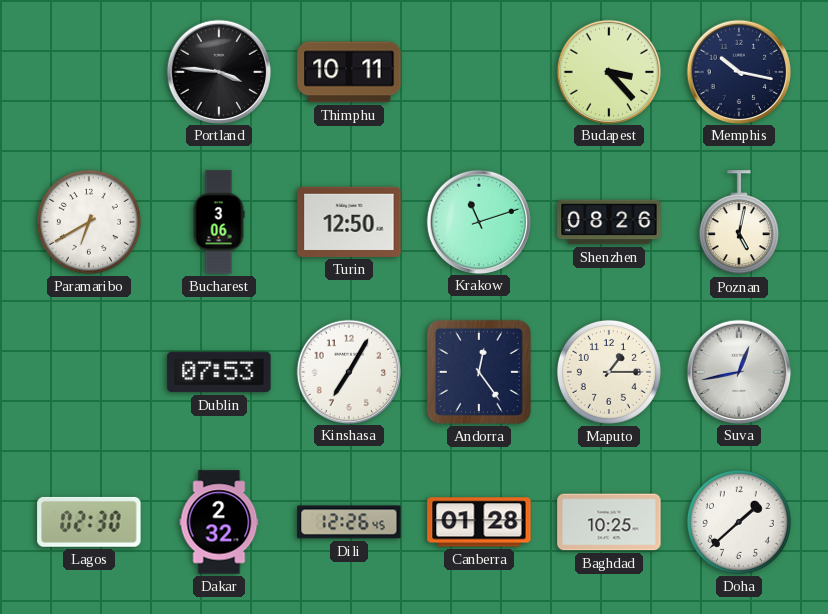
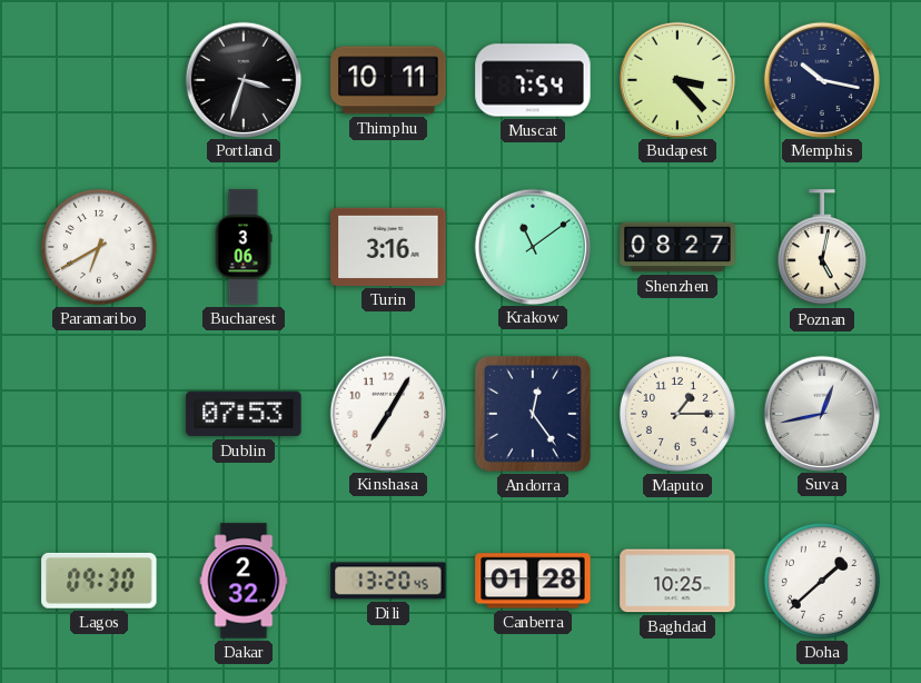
Portland: 3:46 -> 3:33
Muscat: none -> 7:54
Turin: 12:50 -> 3:16
Krakow: 11:12 -> 11:09
Shenzhen: 08:26 -> 08:27
Lagos: 02:30 -> 09:30
Dili: 12:26 -> 13:20
